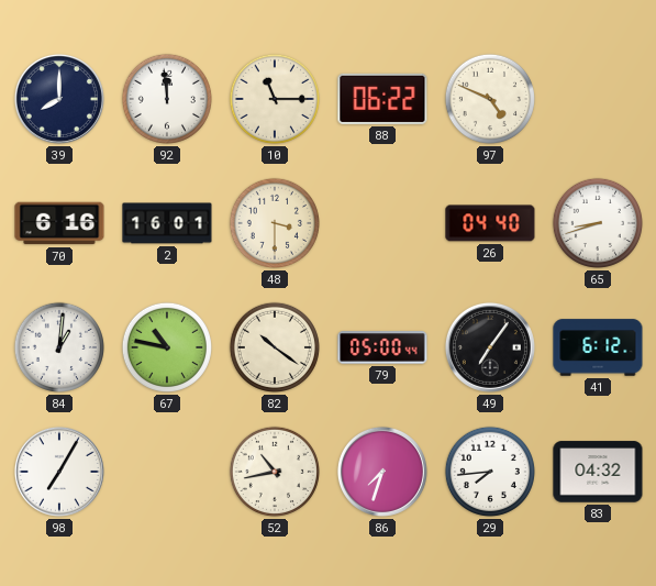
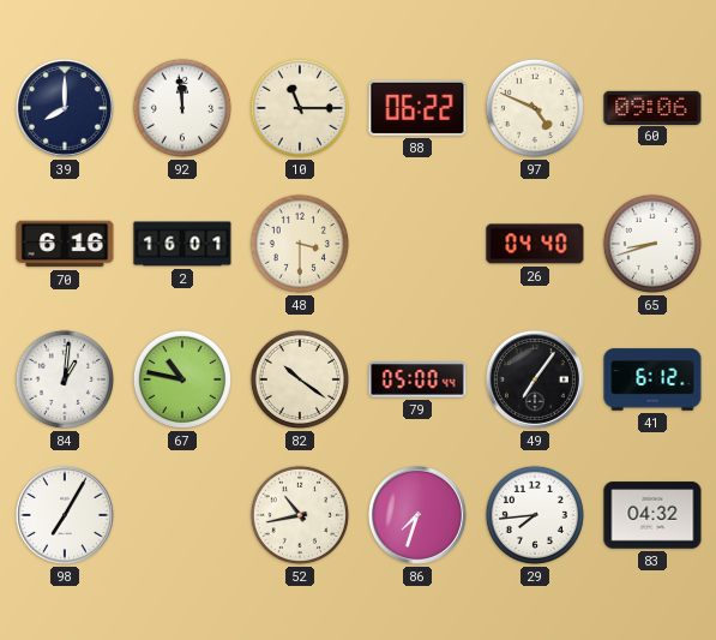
60: none -> 09:06
